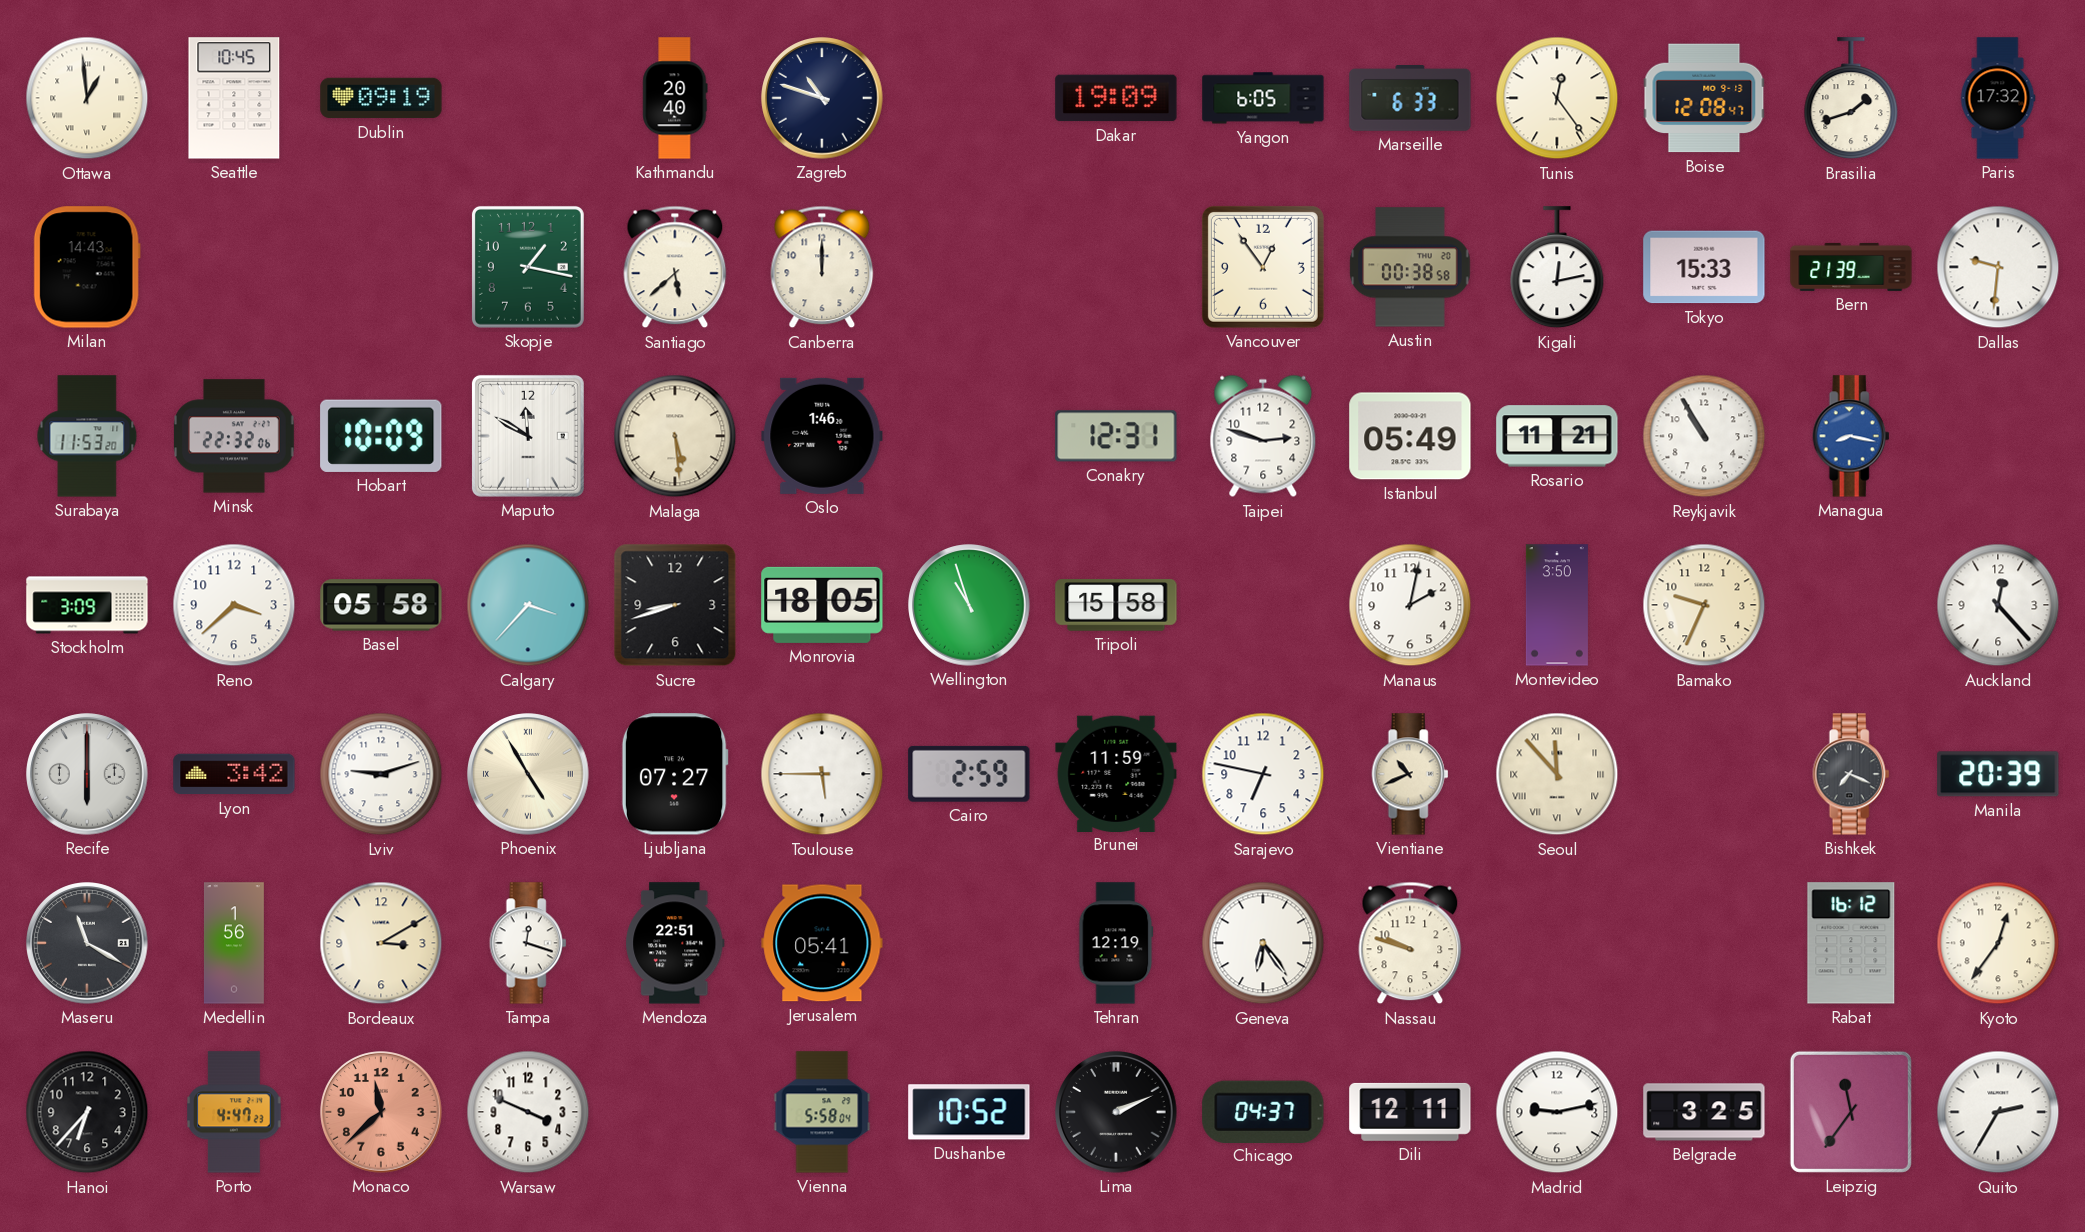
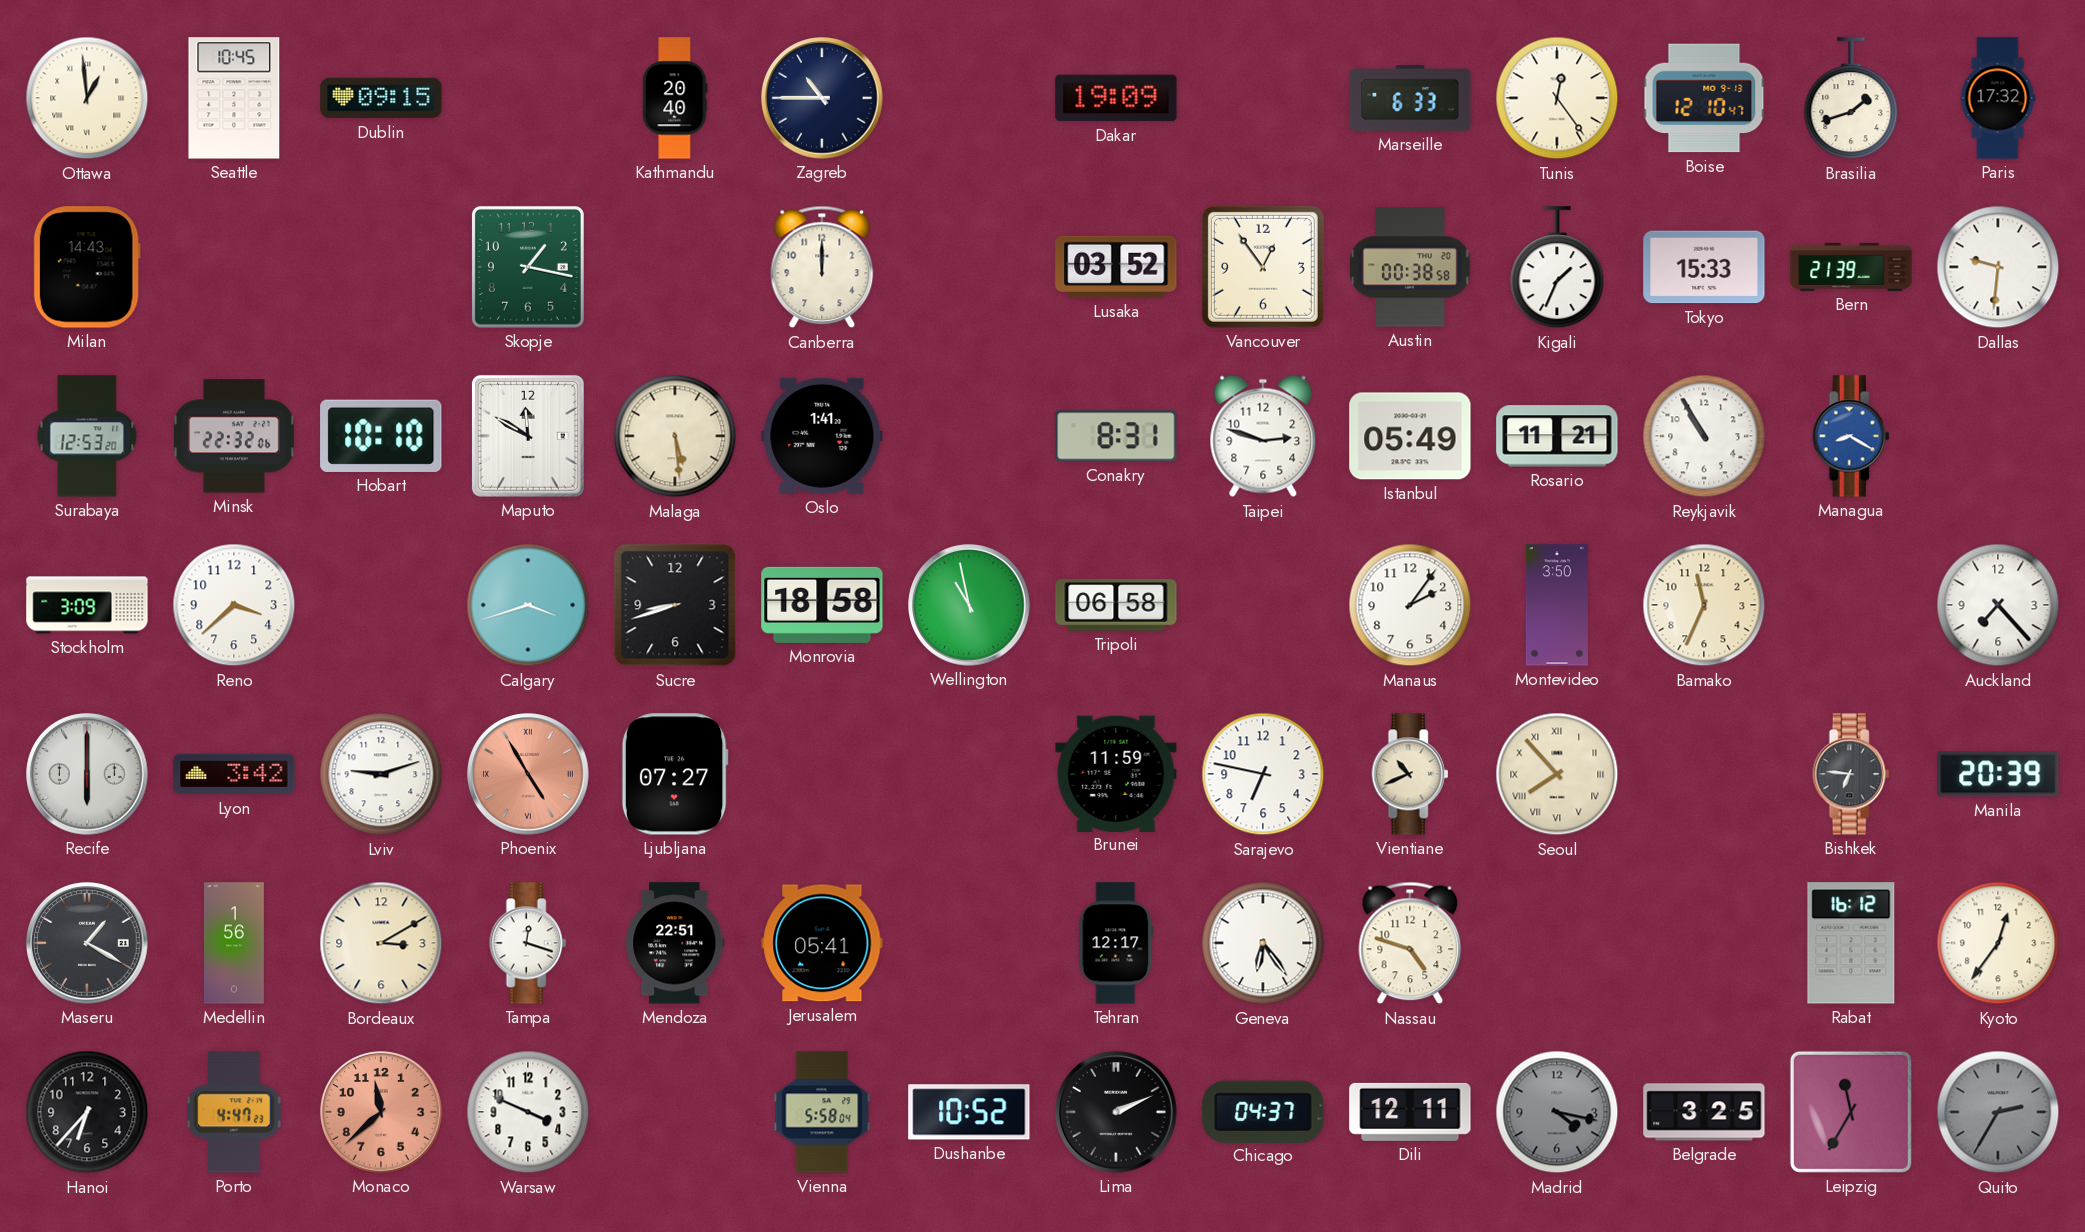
Dublin: 09:19 -> 09:15
Zagreb: 10:48 -> 10:45
Yangon: 6:05 -> none
Boise: 12:08 -> 12:10
Santiago: 5:38 -> none
Lusaka: none -> 03:52
Kigali: 12:13 -> 1:34
Surabaya: 11:53 -> 12:53
Hobart: 10:09 -> 10:10
Oslo: 1:46 -> 1:41
Conakry: 12:31 -> 8:31
Managua: 8:17 -> 8:20
Basel: 05:58 -> none
Calgary: 3:37 -> 3:42
Monrovia: 18:05 -> 18:58
Wellington: 10:57 -> 10:58
Tripoli: 15:58 -> 06:58
Manaus: 2:02 -> 2:06
Bamako: 9:34 -> 11:34
Auckland: 12:23 -> 7:23
Phoenix dial: cream -> salmon
Toulouse: 5:45 -> none
Cairo: 2:59 -> none
Seoul: 11:53 -> 7:53
Bishkek: 7:19 -> 6:46
Maseru: 11:20 -> 1:20
Tehran: 12:19 -> 12:17
Nassau: 9:48 -> 4:48
Madrid: 9:13 -> 4:17
Madrid dial: white -> grey
Leipzig: 11:36 -> 11:35
Quito dial: white -> grey
